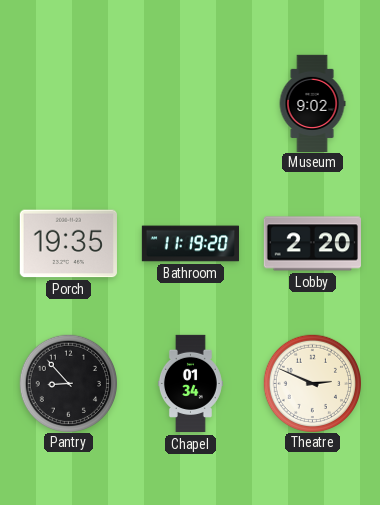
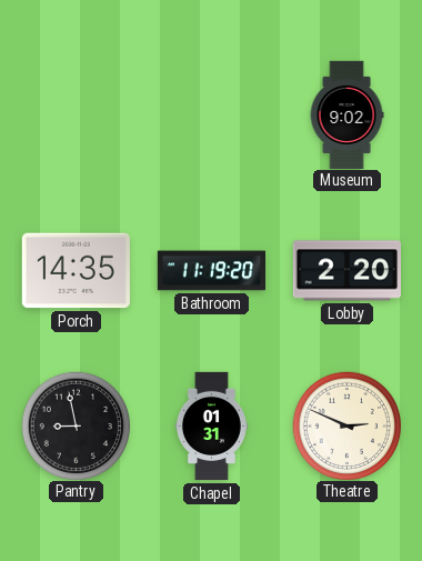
Porch: 19:35 -> 14:35
Pantry: 8:53 -> 8:58
Chapel: 01:34 -> 01:31
